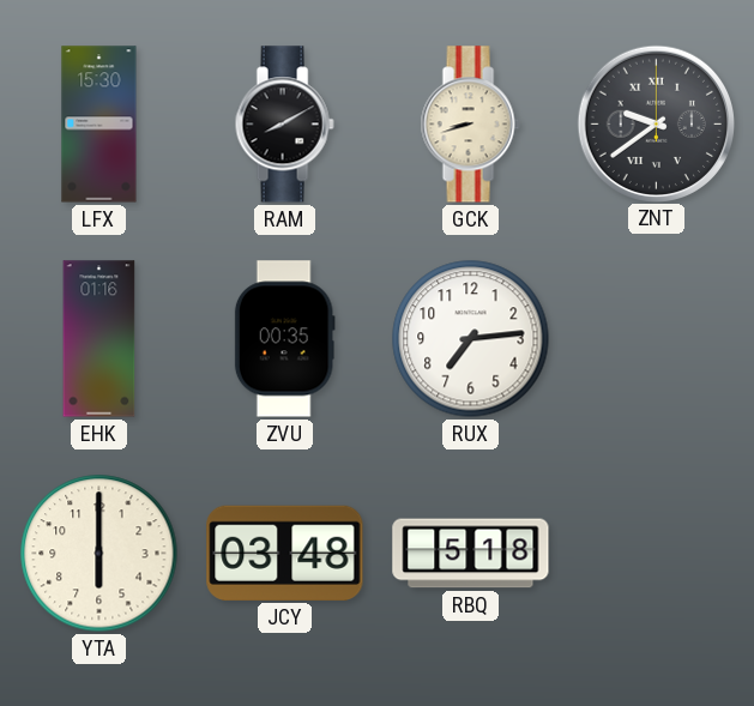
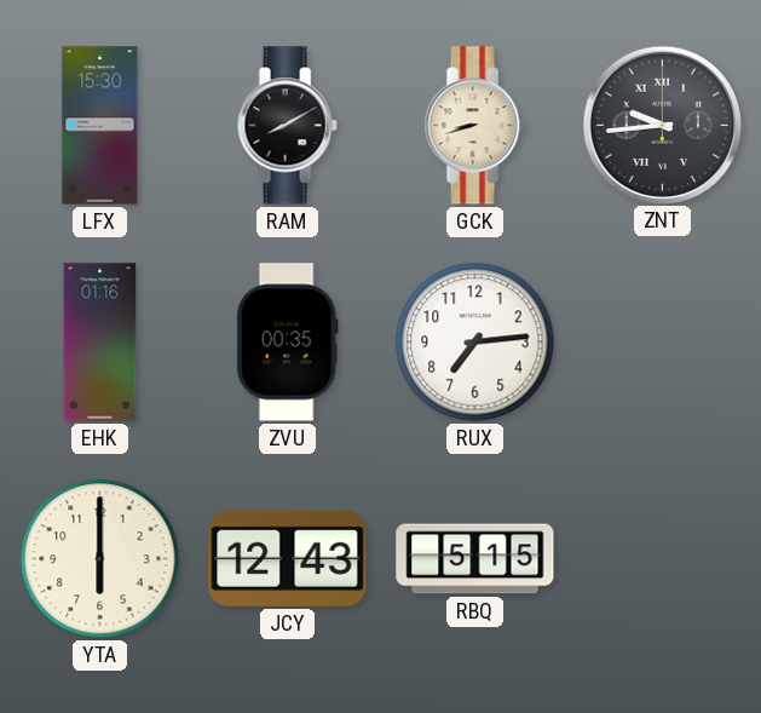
ZNT: 9:39 -> 9:44
JCY: 03:48 -> 12:43
RBQ: 5:18 -> 5:15
